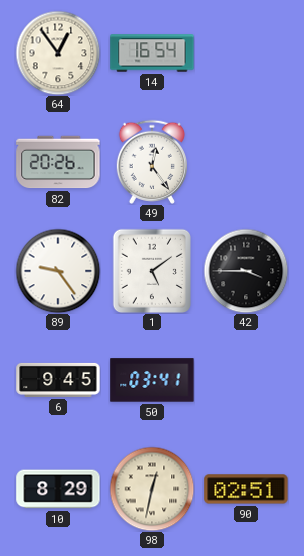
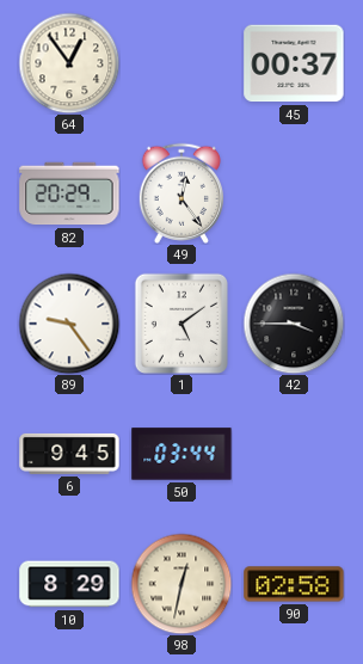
14: 16:54 -> none
45: none -> 00:37
82: 20:26 -> 20:29
50: 03:41 -> 03:44
90: 02:51 -> 02:58
